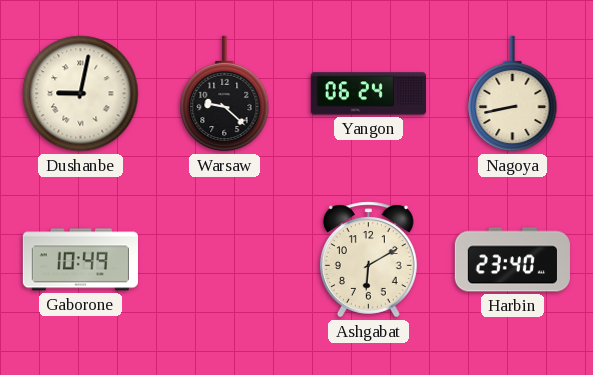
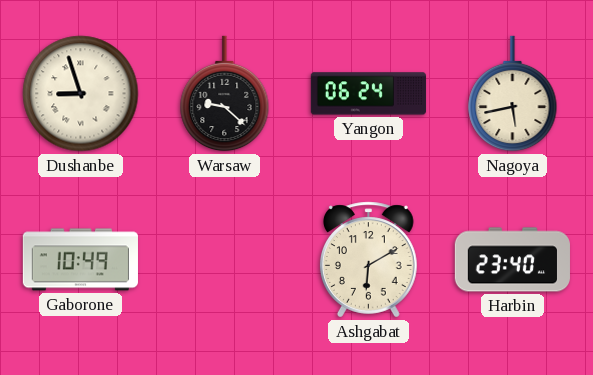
Dushanbe: 9:02 -> 8:57
Nagoya: 8:43 -> 5:43
